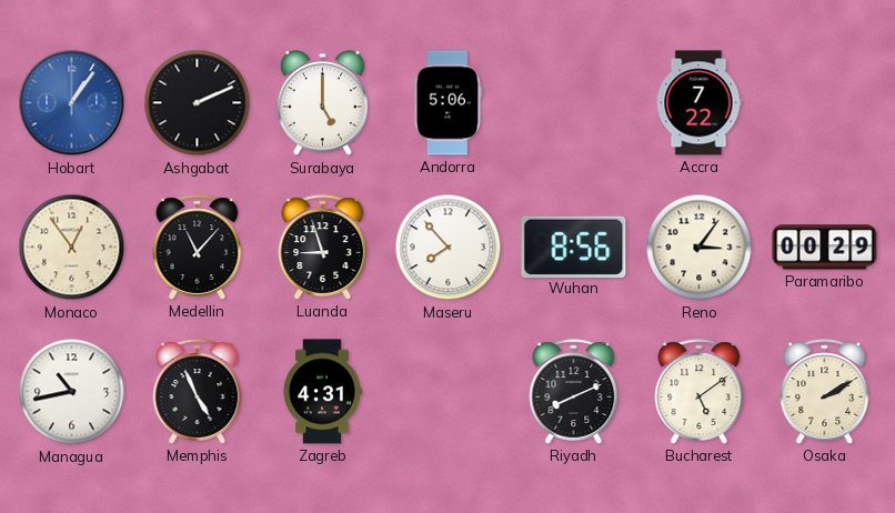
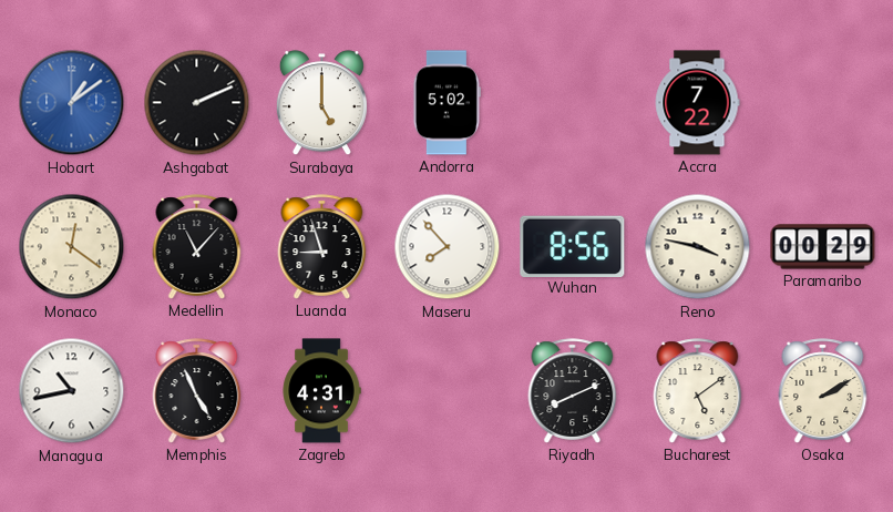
Hobart: 1:06 -> 1:09
Andorra: 5:06 -> 5:02
Monaco: 12:54 -> 12:21
Reno: 3:06 -> 3:47
